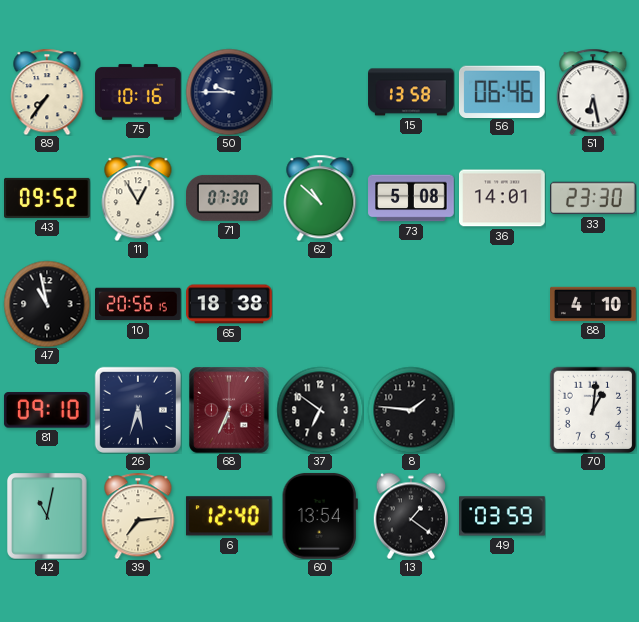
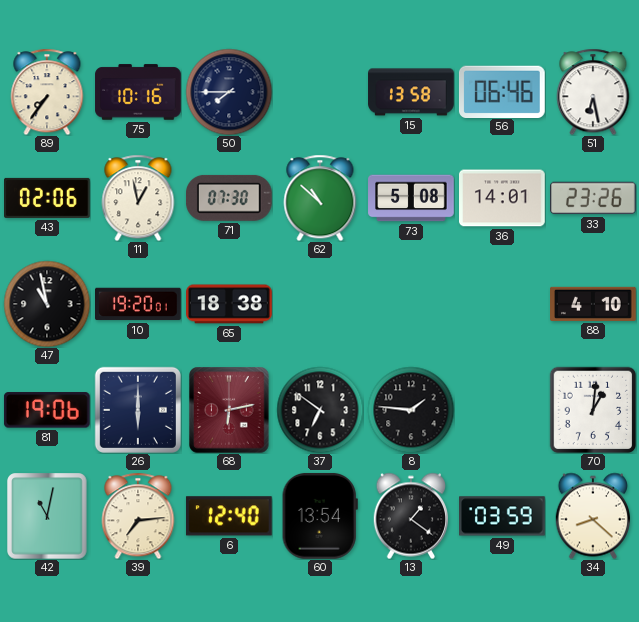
50: 9:45 -> 7:45
43: 09:52 -> 02:06
11: 12:55 -> 12:58
33: 23:30 -> 23:26
10: 20:56 -> 19:20
81: 09:10 -> 19:06
26: 5:33 -> 6:00
68: 6:34 -> 6:13
34: none -> 8:22
